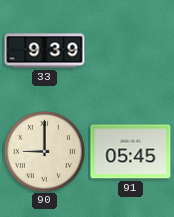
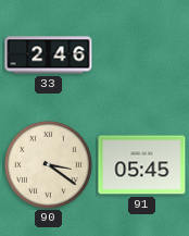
33: 9:39 -> 2:46
90: 9:00 -> 3:21
